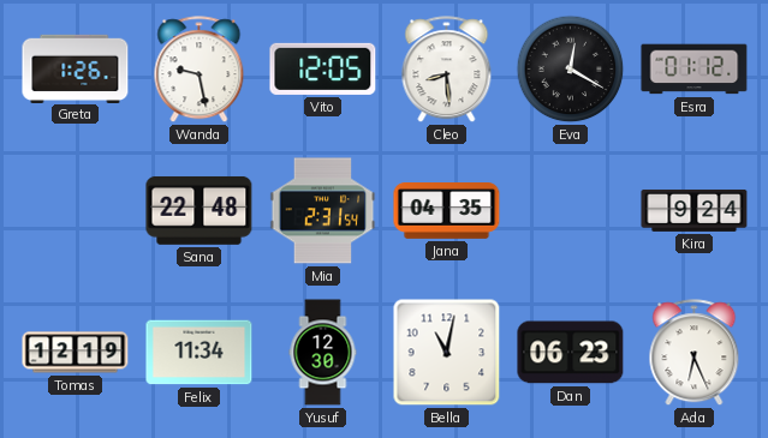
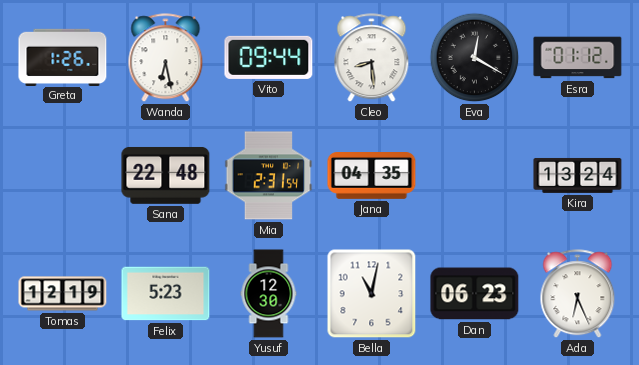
Wanda: 9:28 -> 6:28
Vito: 12:05 -> 09:44
Kira: 9:24 -> 13:24
Felix: 11:34 -> 5:23
